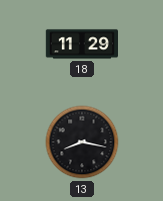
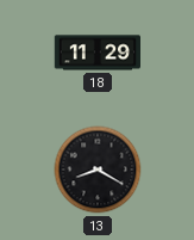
13: 8:17 -> 8:20
